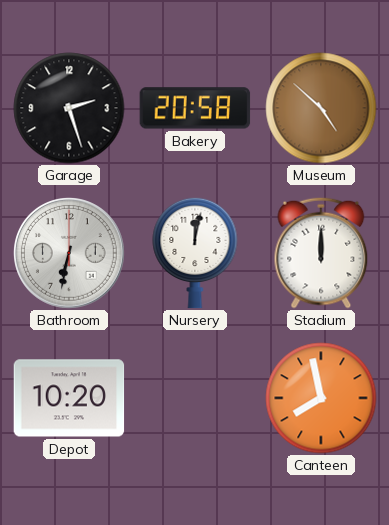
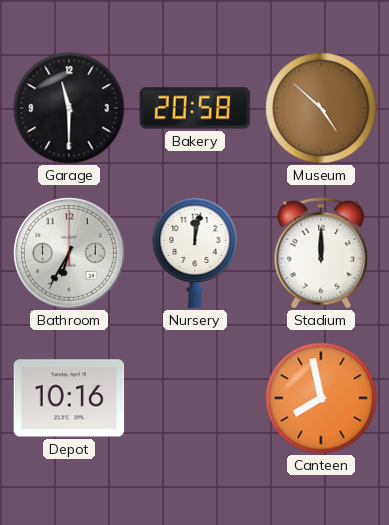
Garage: 2:27 -> 11:30
Bathroom: 6:32 -> 6:35
Depot: 10:20 -> 10:16
